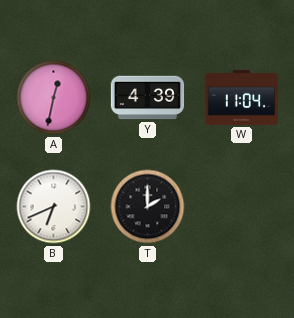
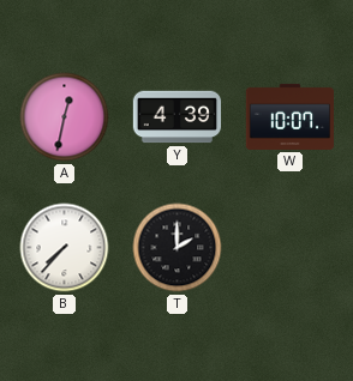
W: 11:04 -> 10:07
B: 6:41 -> 7:37
